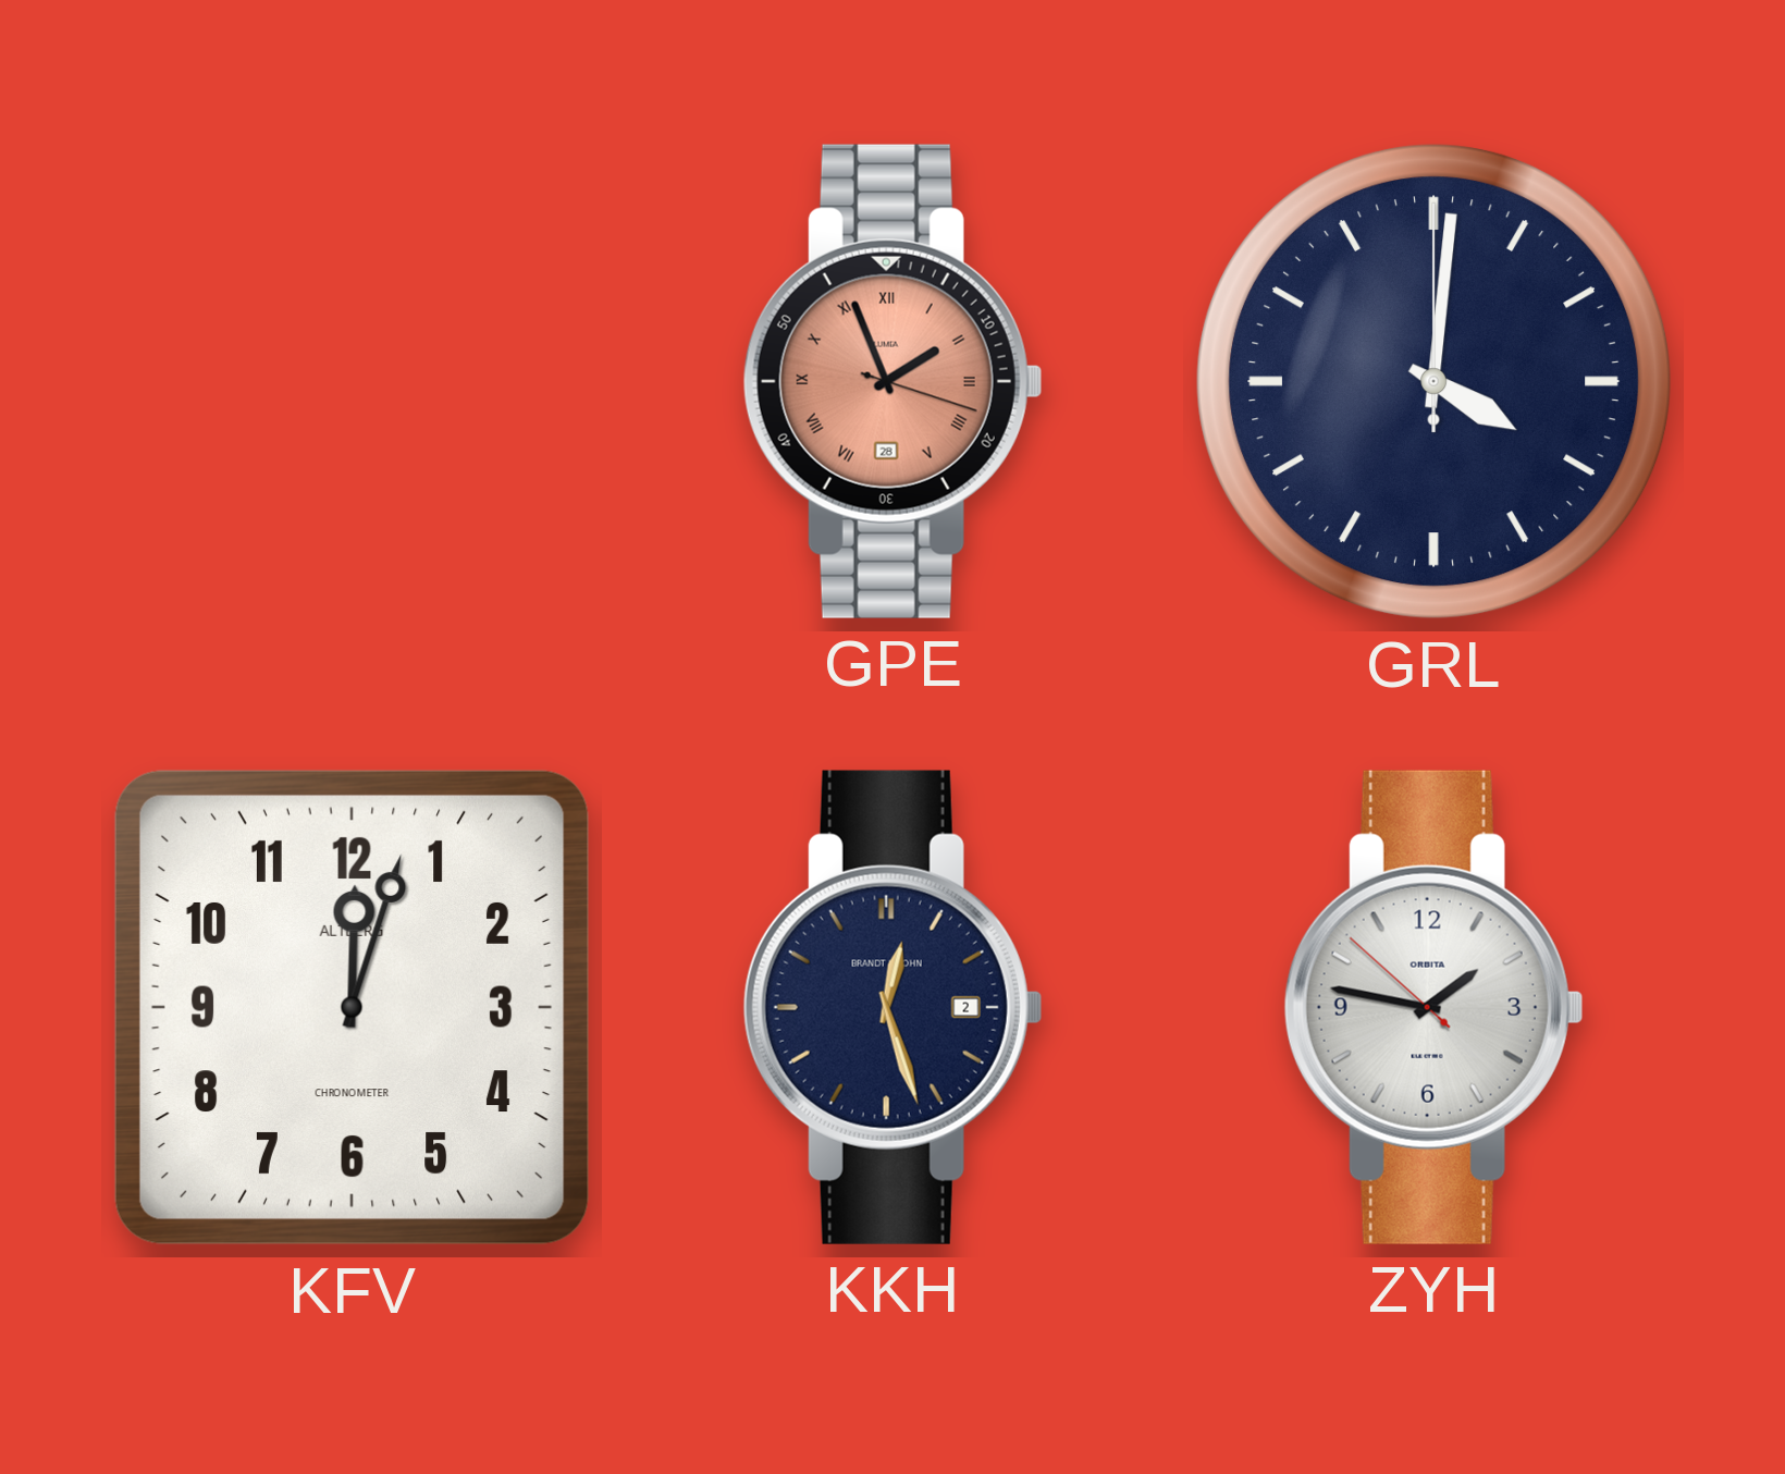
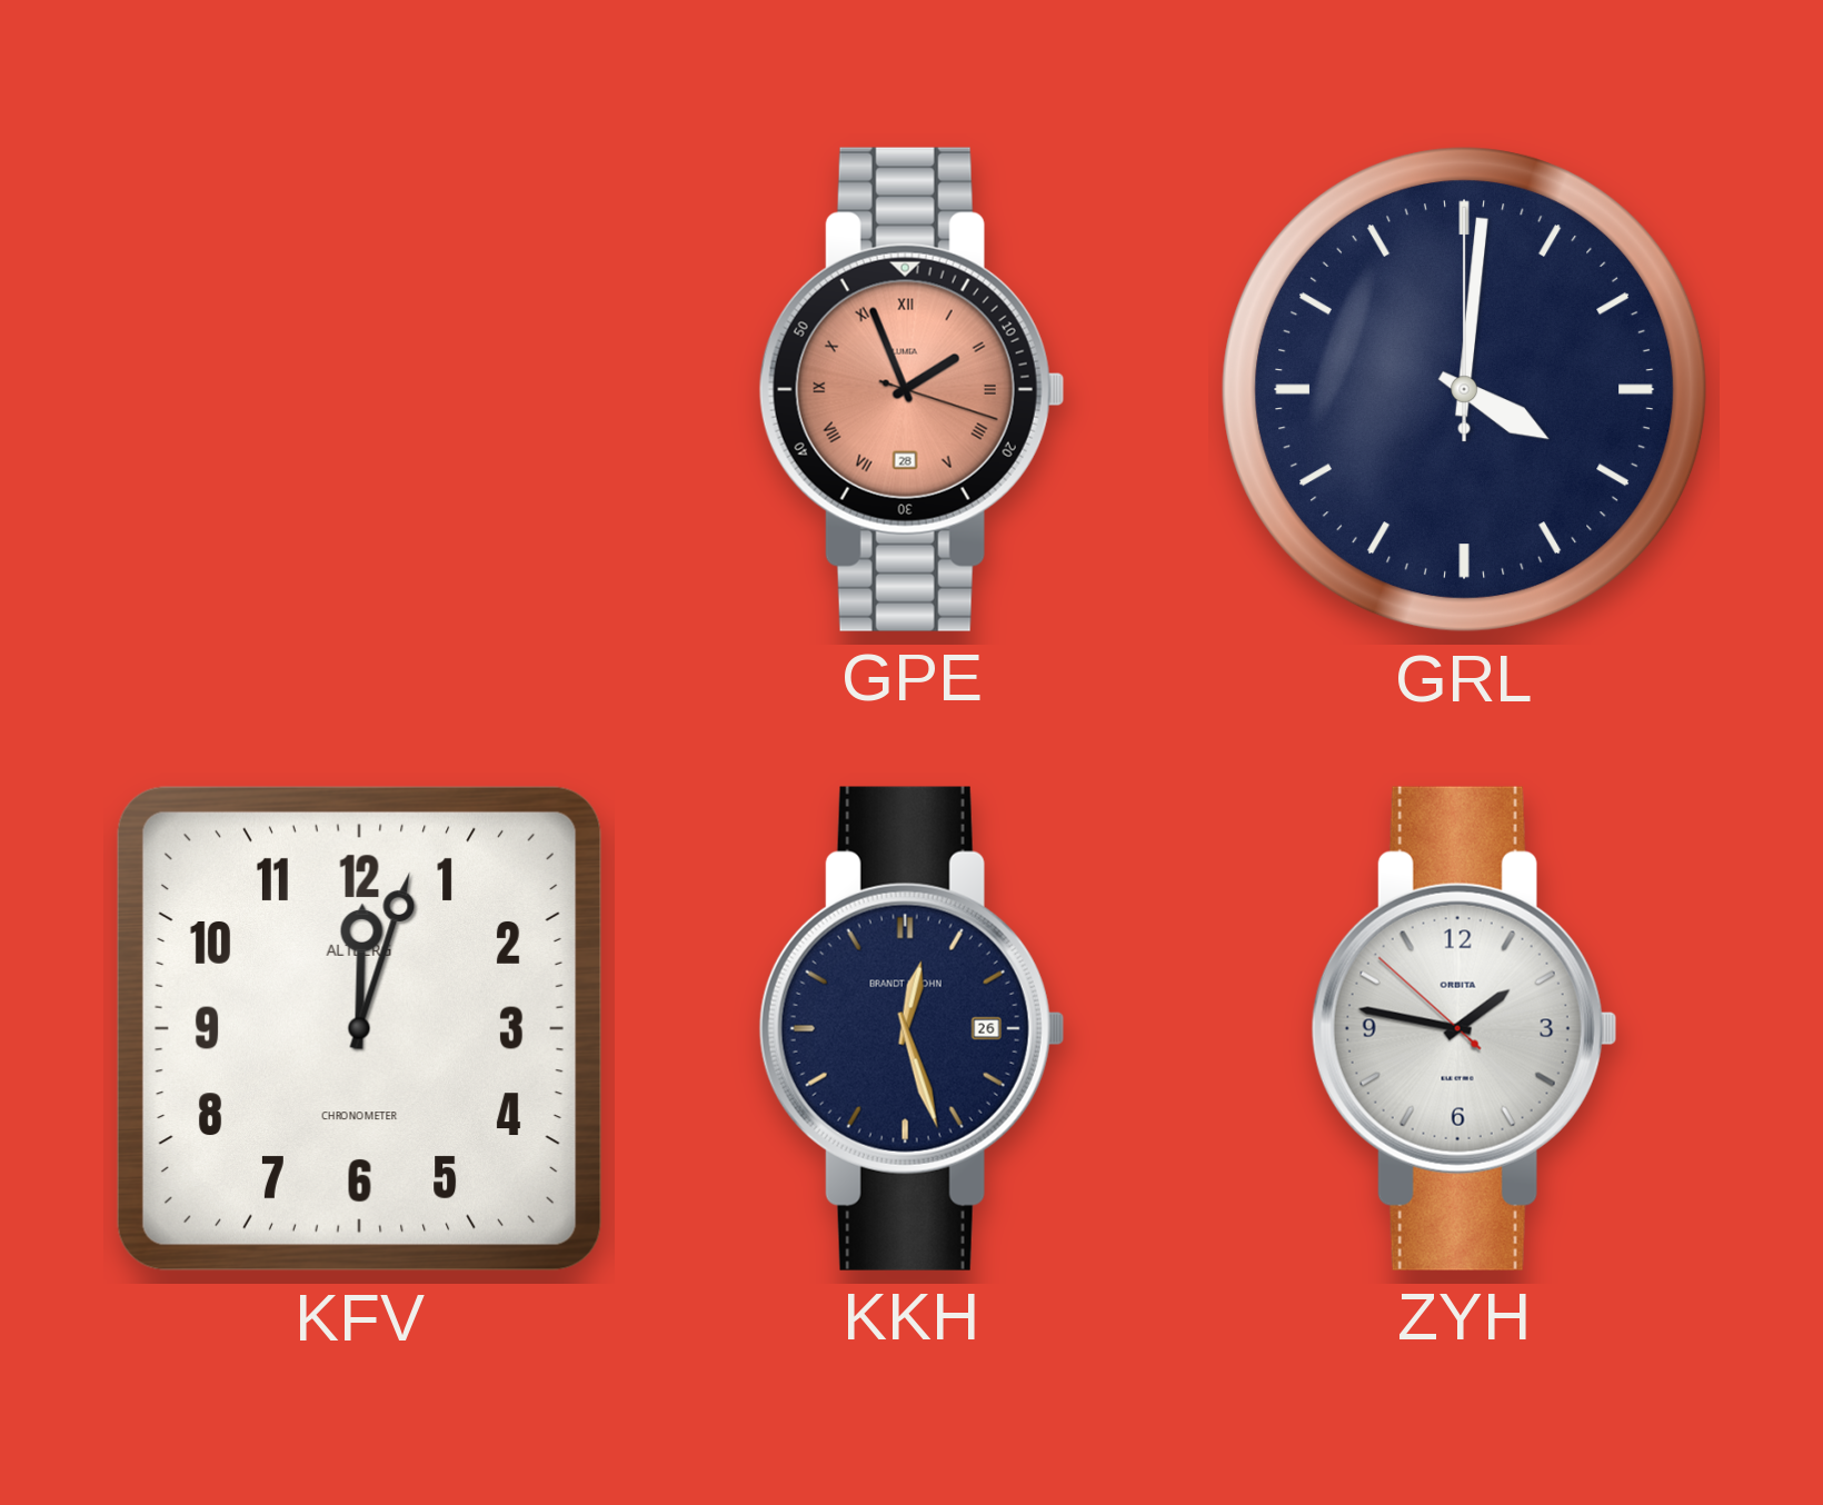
KKH date: 2 -> 26
